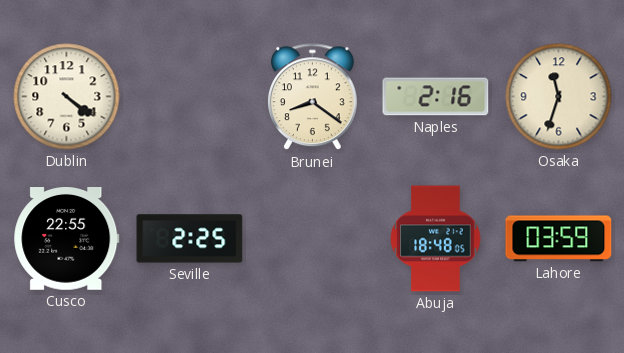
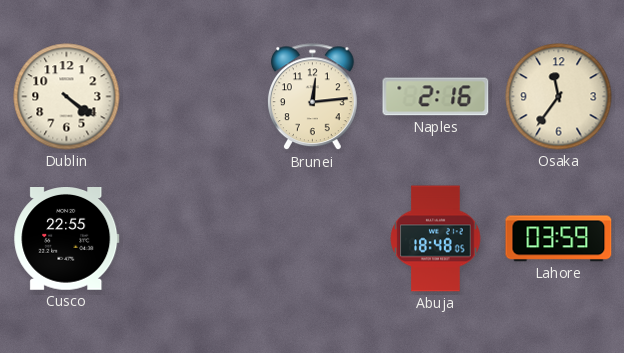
Brunei: 8:21 -> 12:14
Osaka: 11:33 -> 11:36
Seville: 2:25 -> none
